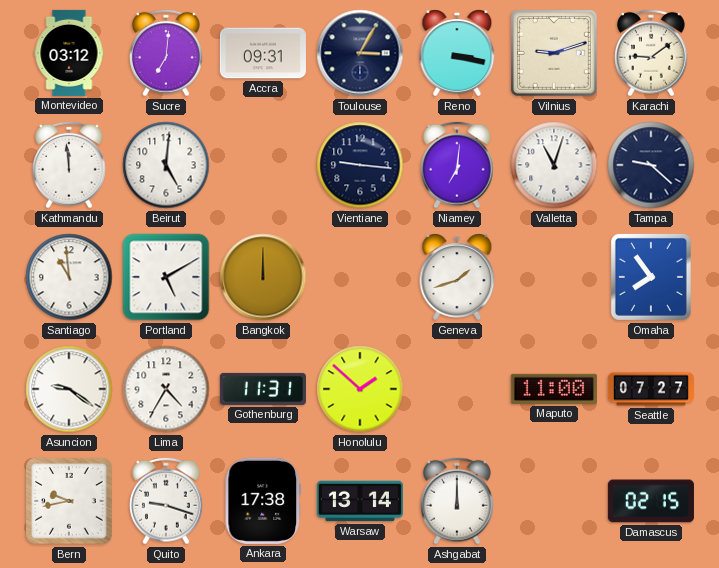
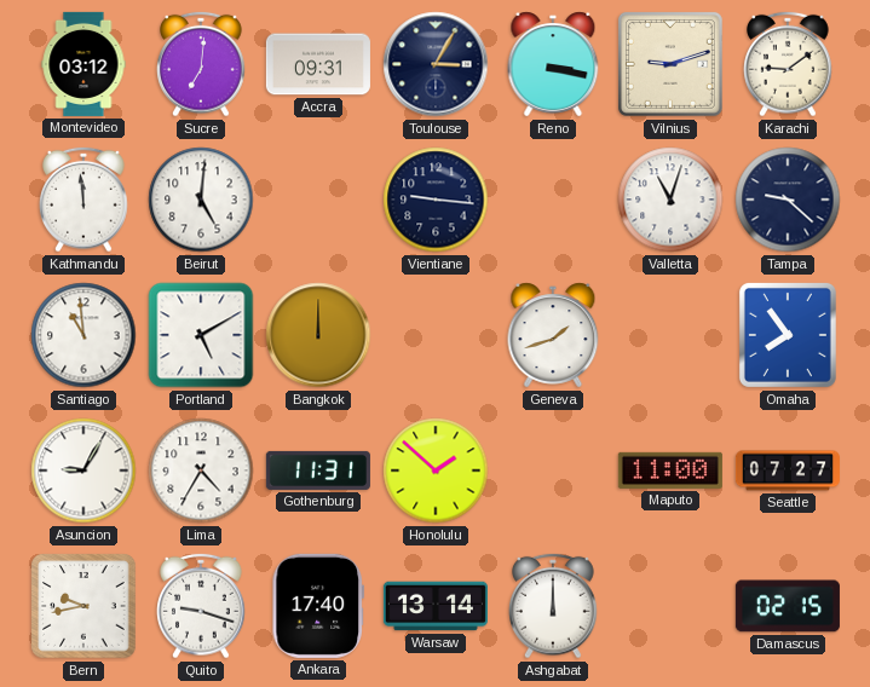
Niamey: 7:01 -> none
Asuncion: 9:21 -> 9:05
Ankara: 17:38 -> 17:40
